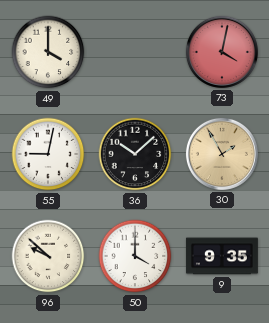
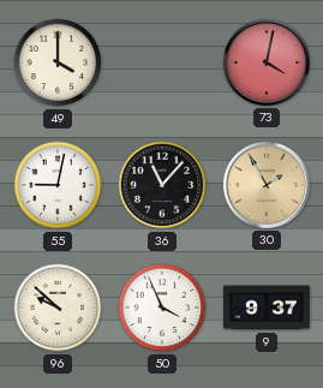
36: 10:08 -> 11:07
50: 4:00 -> 3:56
9: 9:35 -> 9:37
